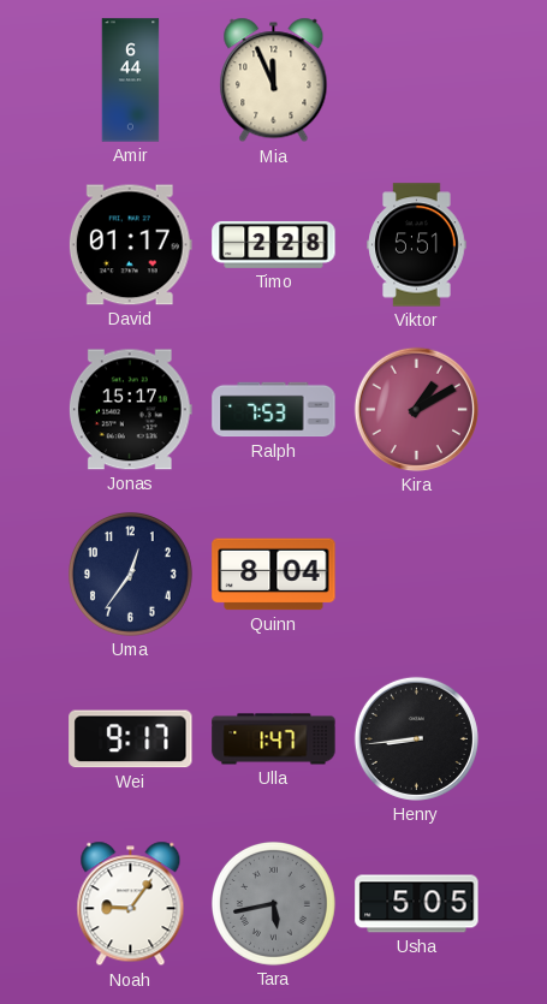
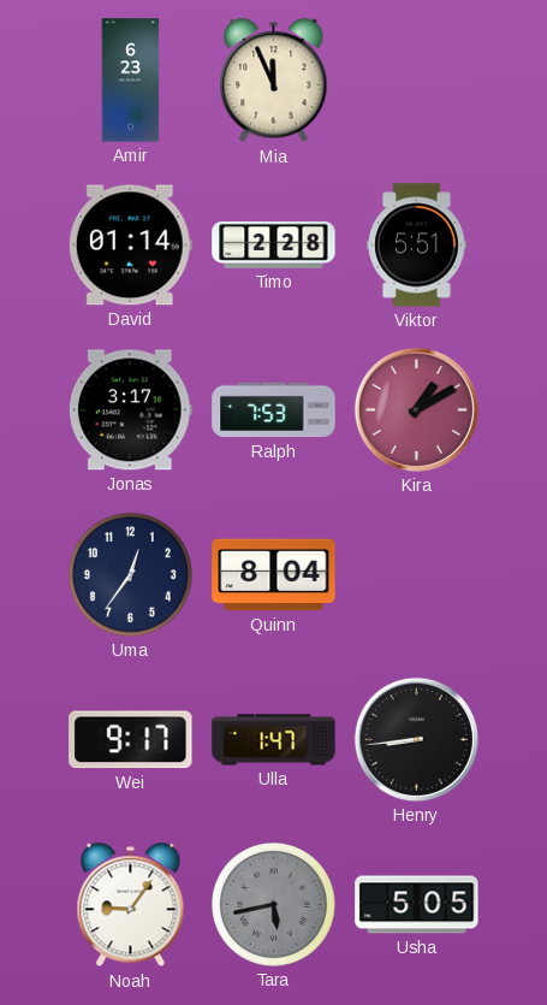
Amir: 6:44 -> 6:23
David: 01:17 -> 01:14
Jonas: 15:17 -> 3:17
